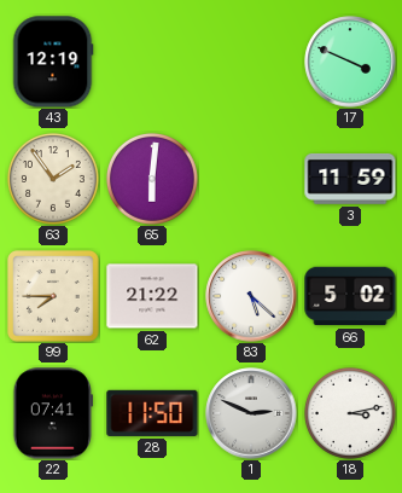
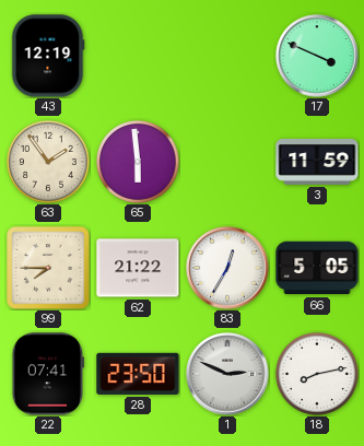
65: 6:01 -> 5:59
83: 5:22 -> 12:35
66: 5:02 -> 5:05
28: 11:50 -> 23:50
18: 3:13 -> 8:13
